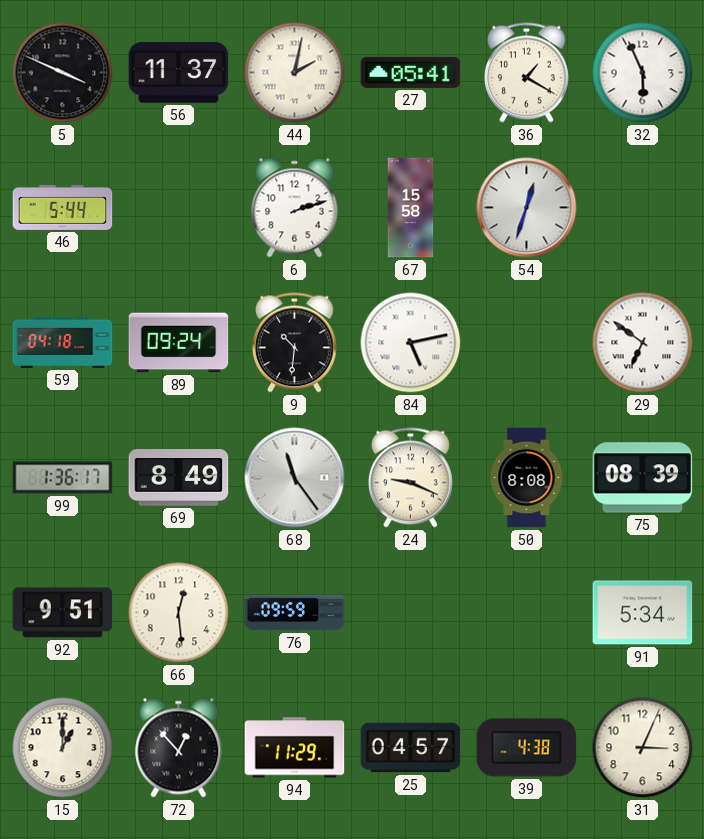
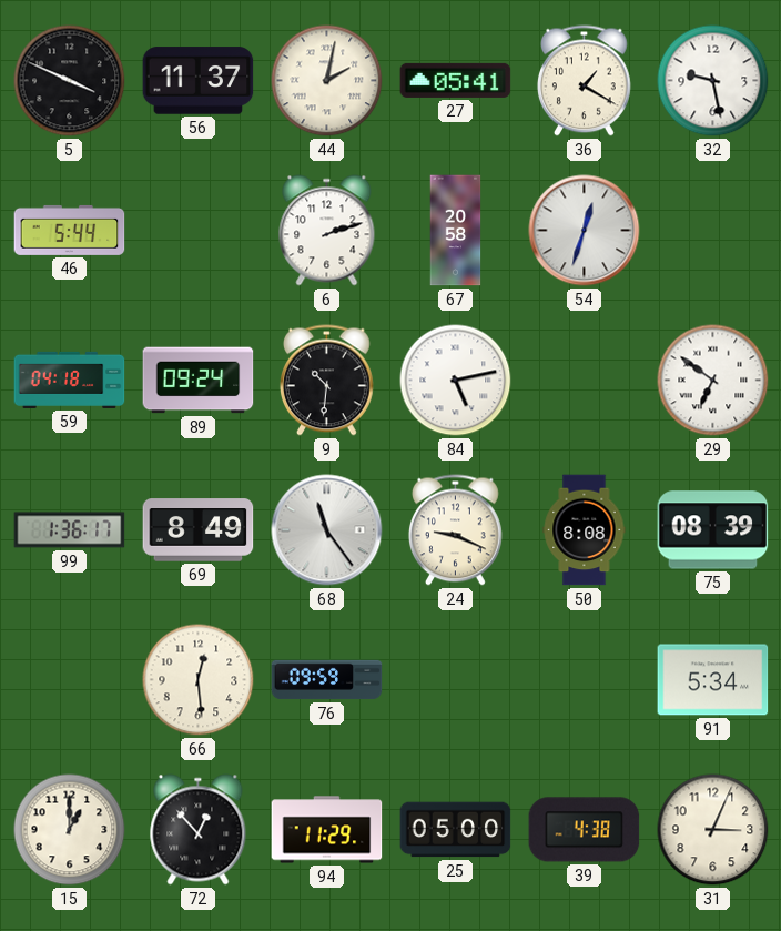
32: 5:56 -> 9:28
67: 15:58 -> 20:58
92: 9:51 -> none
25: 04:57 -> 05:00
